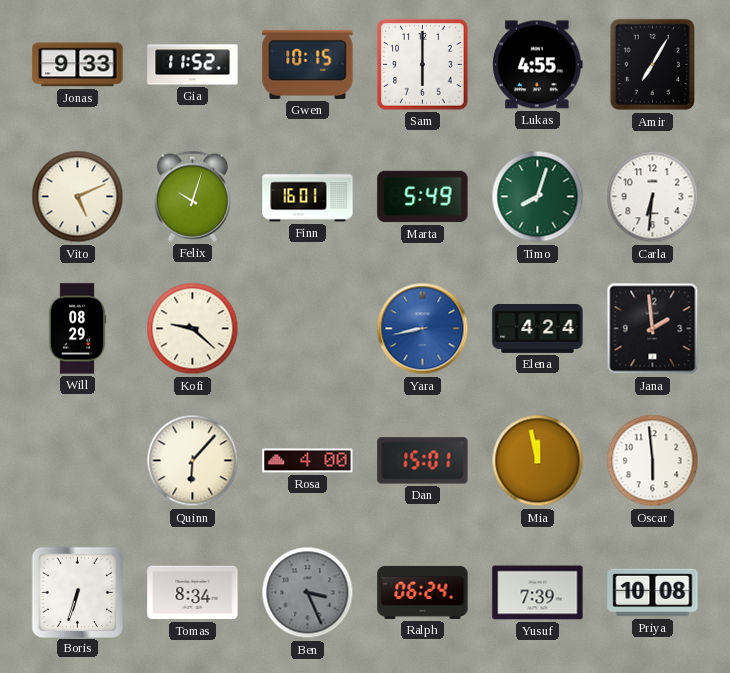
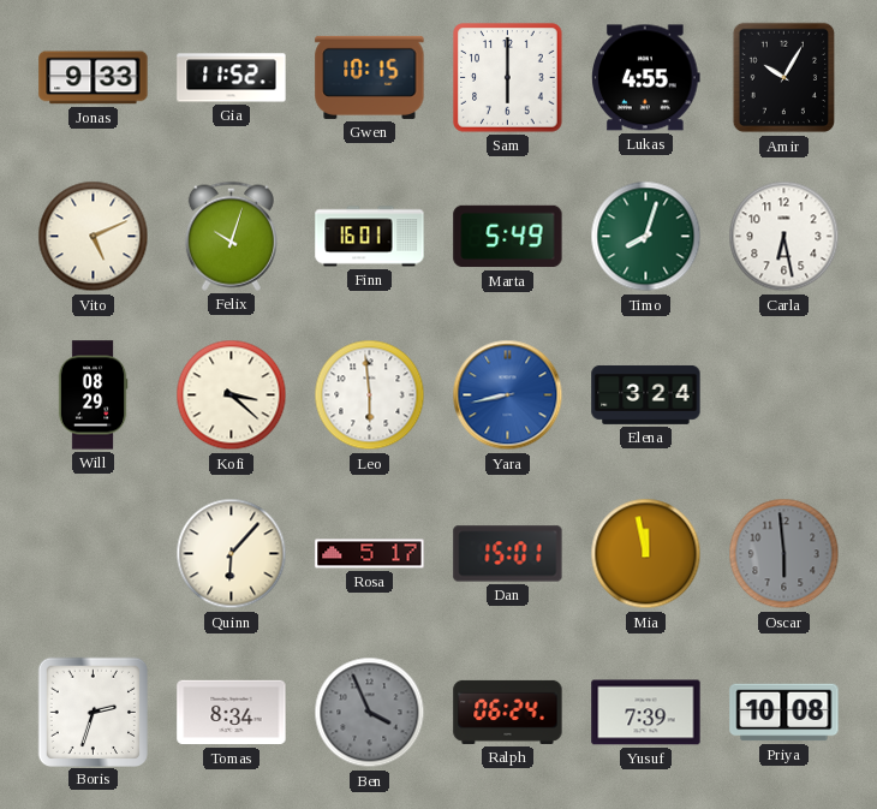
Amir: 7:05 -> 10:05
Carla: 6:31 -> 6:28
Kofi: 9:22 -> 3:22
Leo: none -> 5:59
Elena: 4:24 -> 3:24
Jana: 1:59 -> none
Rosa: 4:00 -> 5:17
Oscar dial: white -> grey
Boris: 6:33 -> 2:33
Ben: 3:26 -> 3:56
